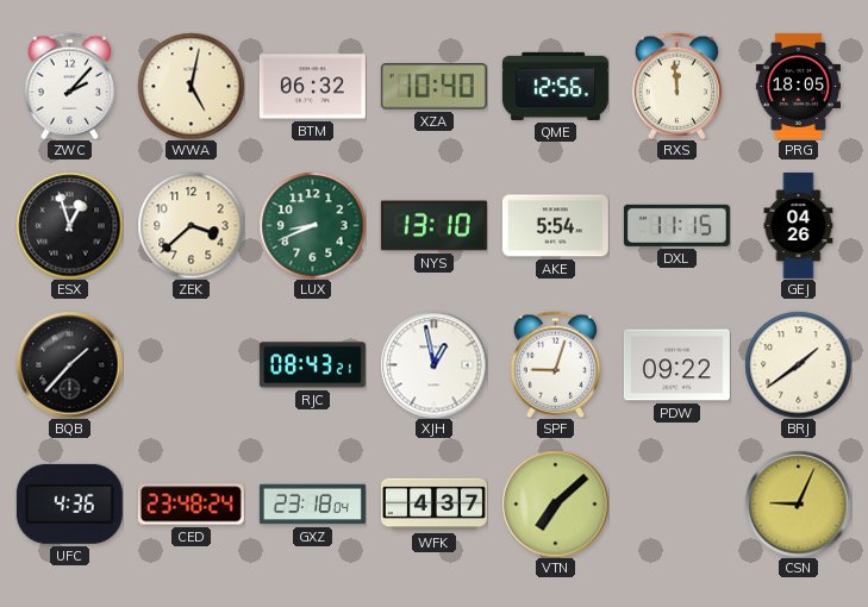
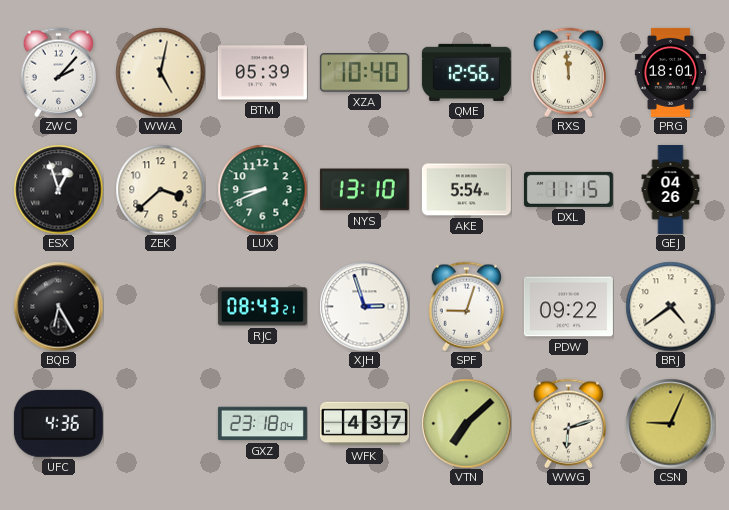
BTM: 06:32 -> 05:39
PRG: 18:05 -> 18:01
BQB: 1:37 -> 6:25
XJH: 12:58 -> 2:57
BRJ: 1:39 -> 4:39
CED: 23:48 -> none
WWG: none -> 6:12
